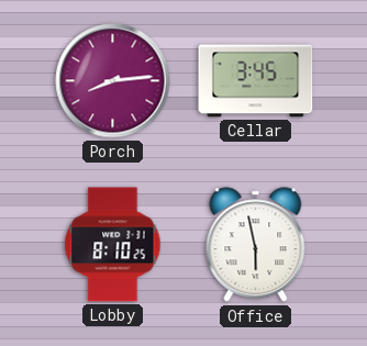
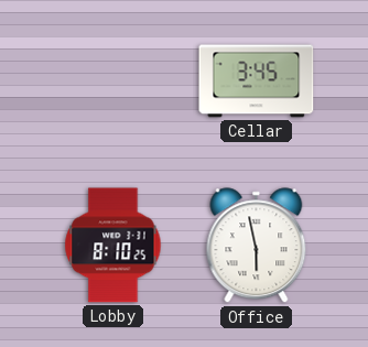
Porch: 8:14 -> none
